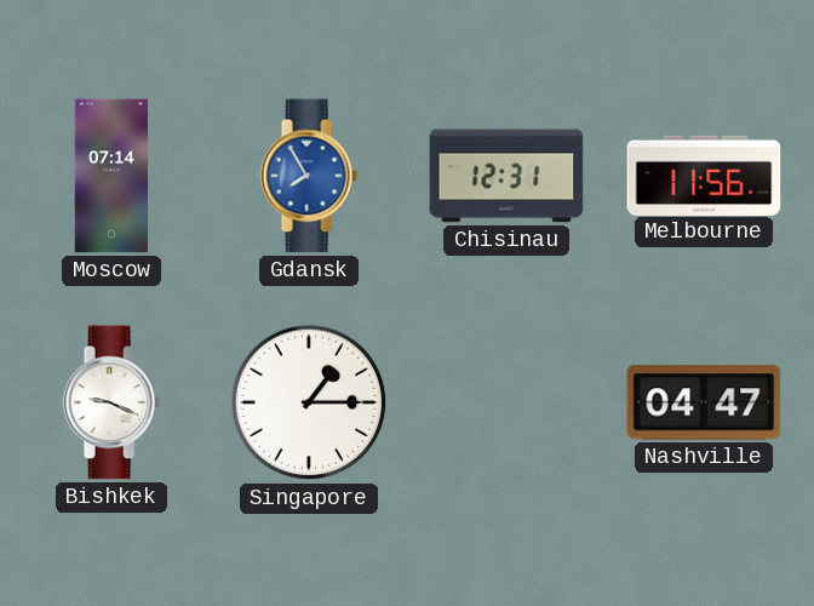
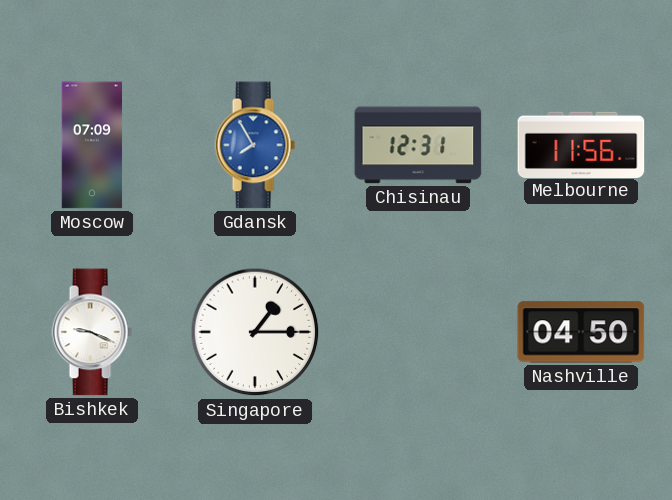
Moscow: 07:14 -> 07:09
Nashville: 04:47 -> 04:50
